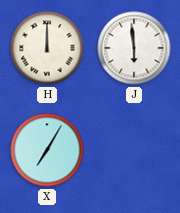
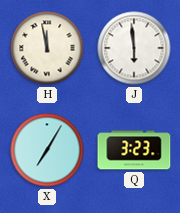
H: 12:00 -> 11:58
Q: none -> 3:23
